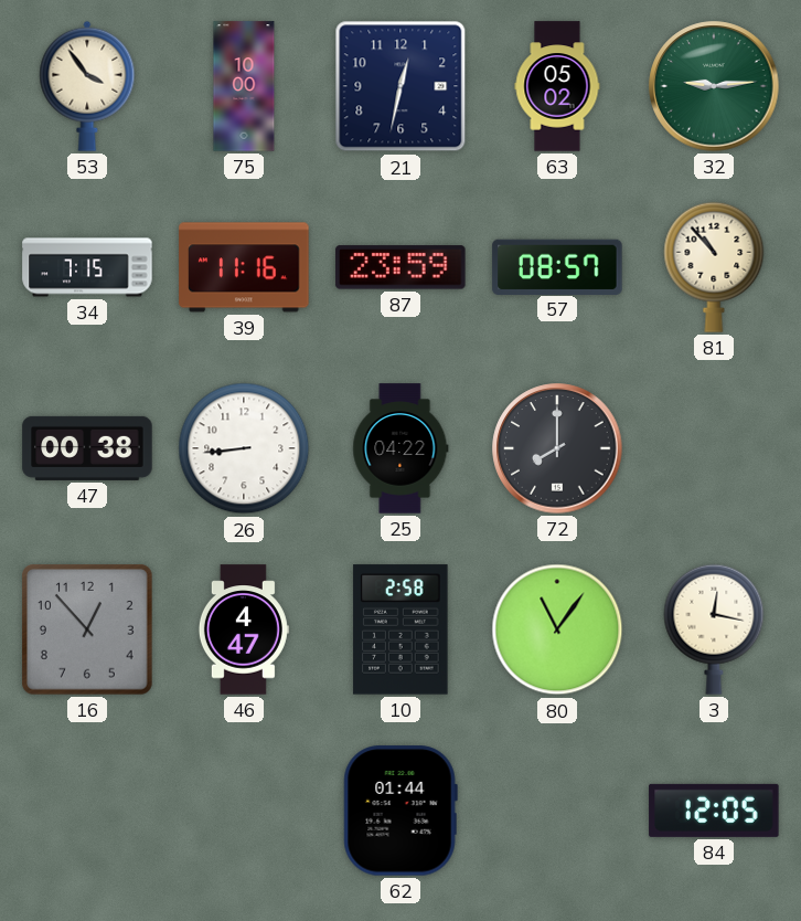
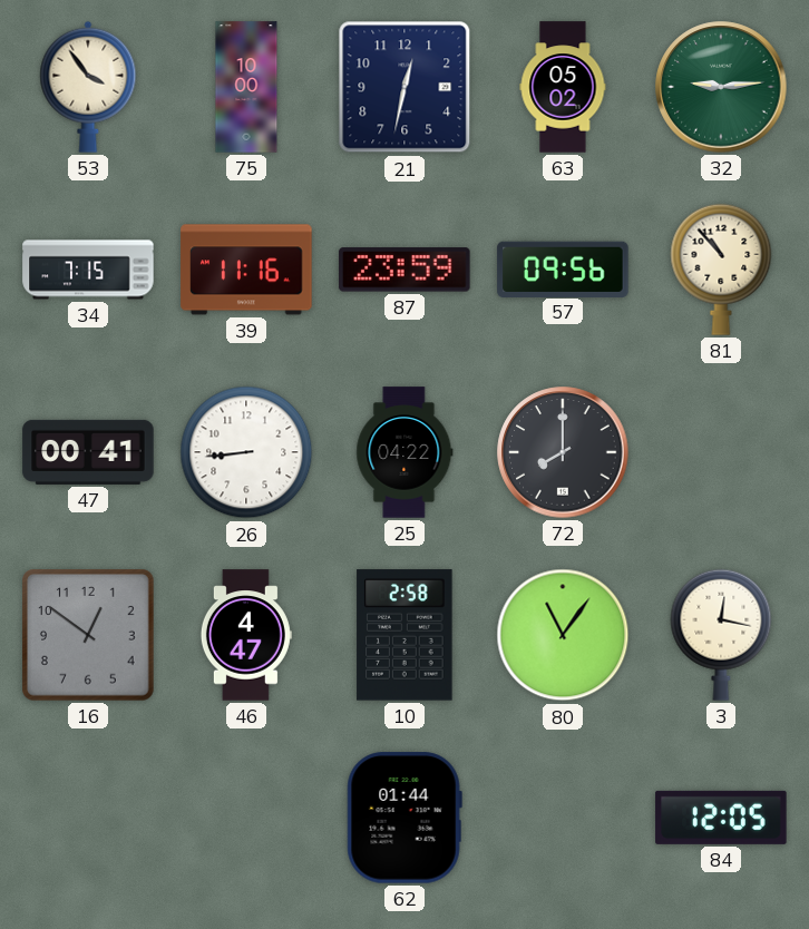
57: 08:57 -> 09:56
47: 00:38 -> 00:41
16: 12:53 -> 12:51
